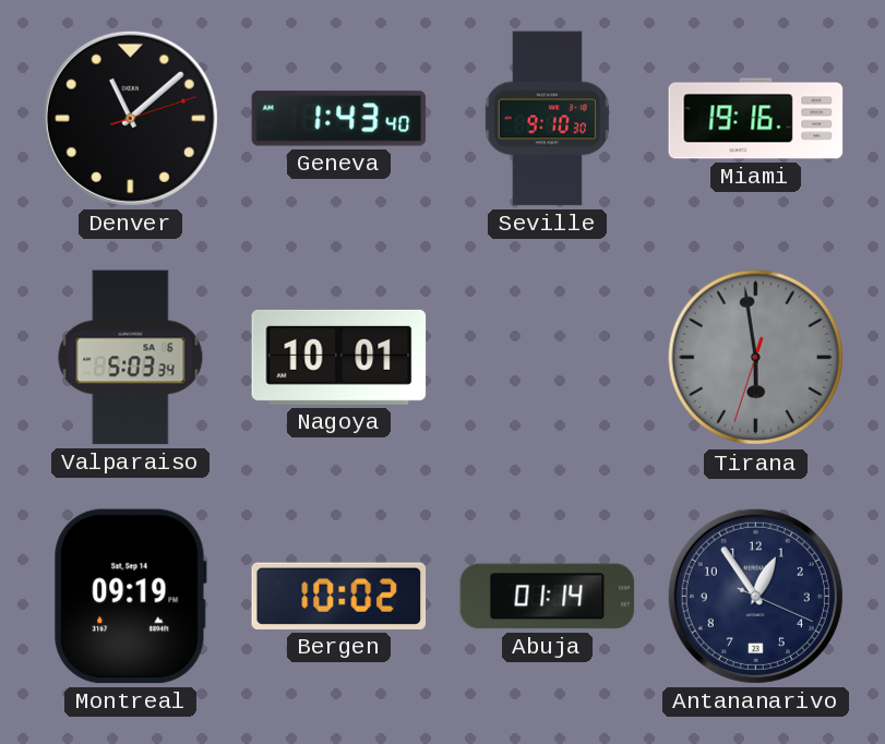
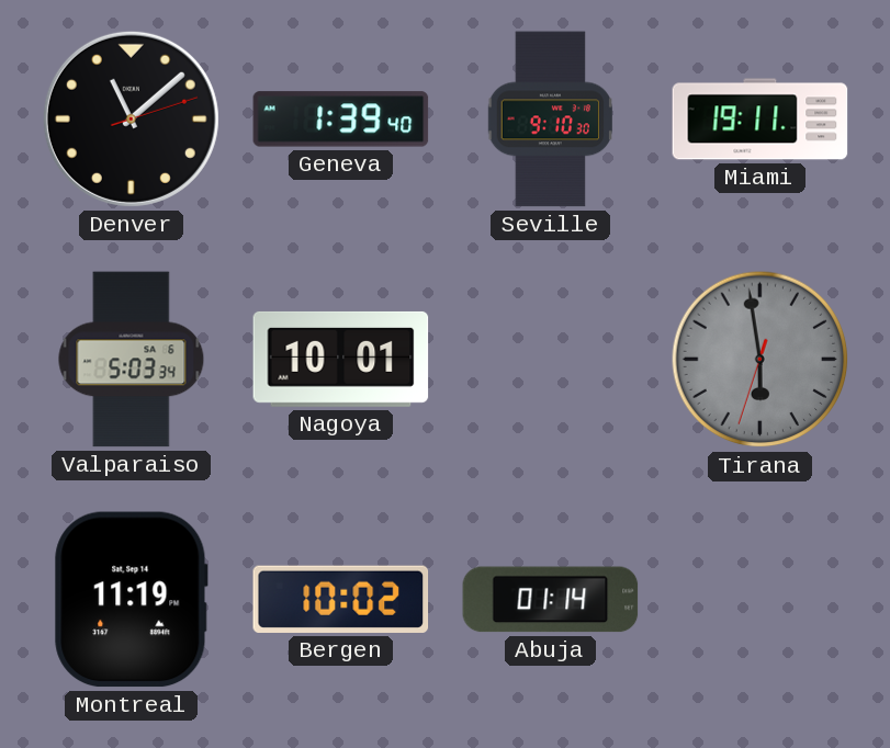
Geneva: 1:43 -> 1:39
Miami: 19:16 -> 19:11
Montreal: 09:19 -> 11:19
Antananarivo: 12:54 -> none
